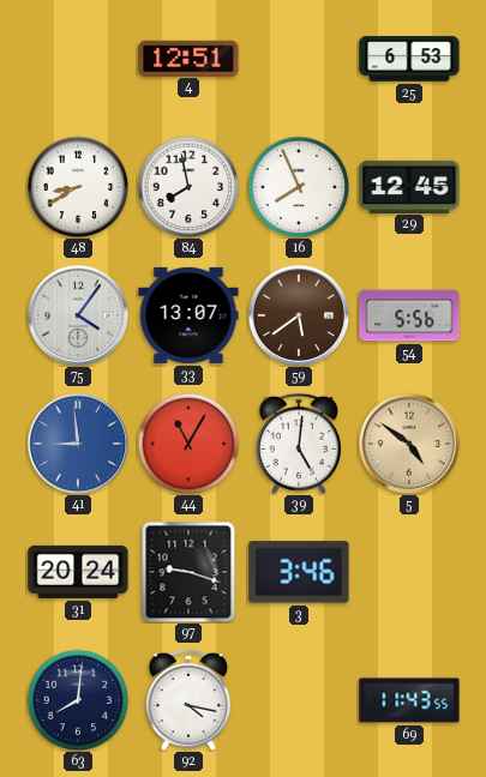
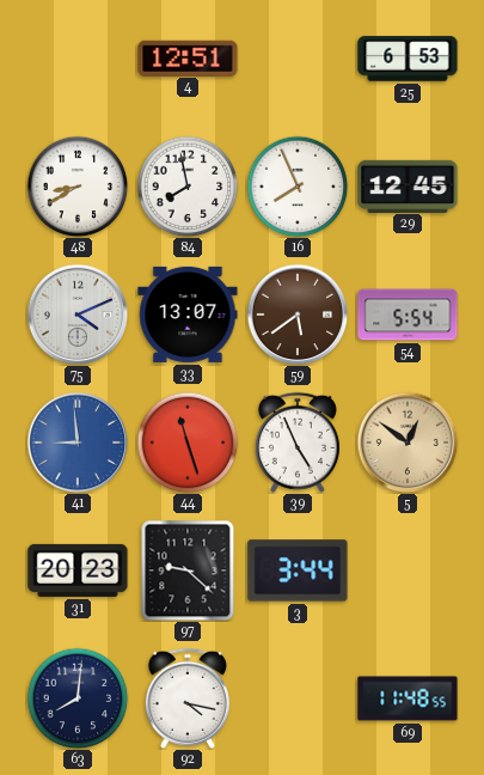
75: 4:06 -> 4:11
54: 5:56 -> 5:54
44: 11:05 -> 11:27
39: 5:01 -> 4:56
5: 4:51 -> 12:51
31: 20:24 -> 20:23
97: 9:18 -> 9:22
3: 3:46 -> 3:44
69: 11:43 -> 11:48
